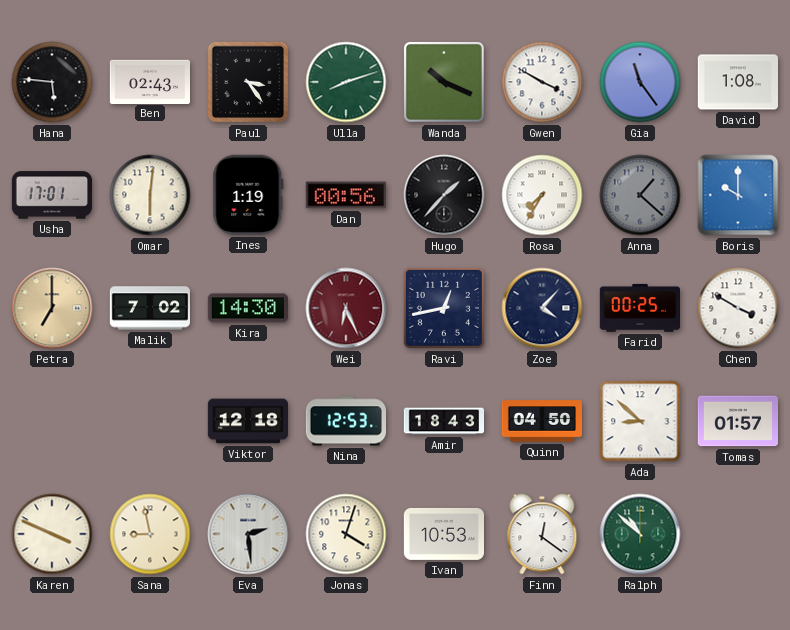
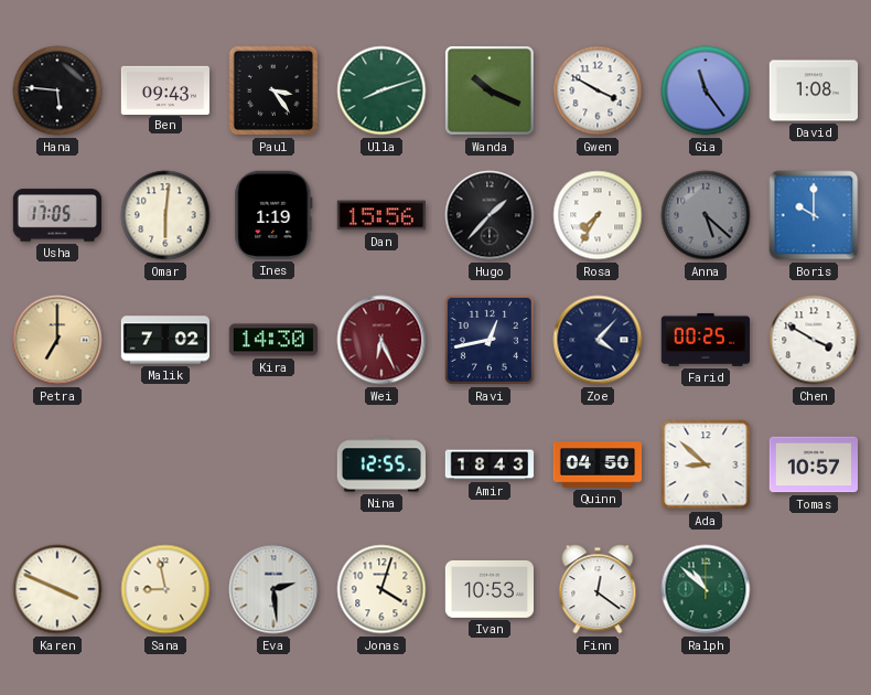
Ben: 02:43 -> 09:43
Usha: 17:01 -> 17:05
Dan: 00:56 -> 15:56
Anna: 1:22 -> 5:22
Viktor: 12:18 -> none
Nina: 12:53 -> 12:55
Tomas: 01:57 -> 10:57
